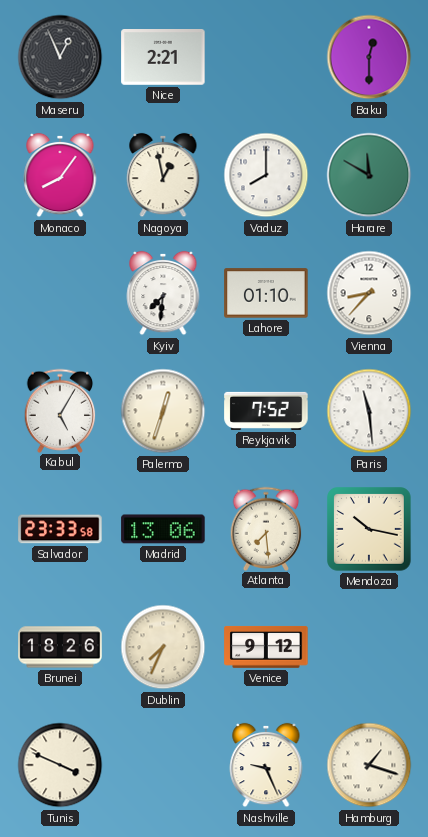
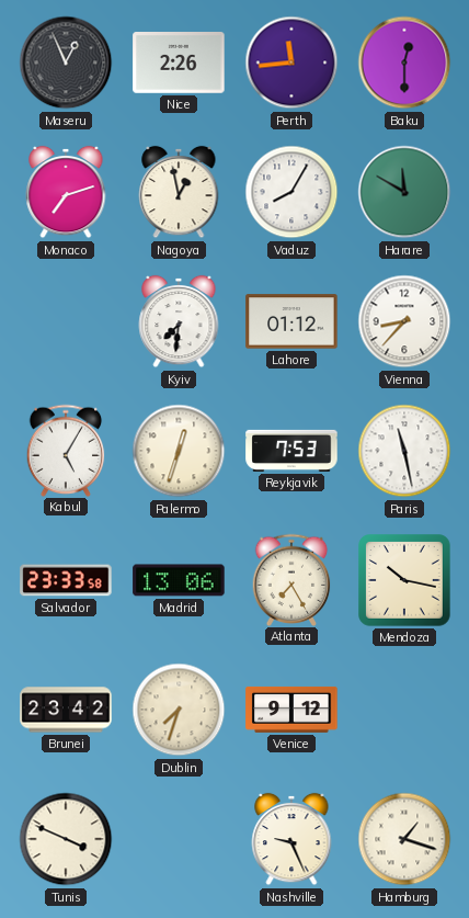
Nice: 2:21 -> 2:26
Perth: none -> 11:44
Monaco: 8:06 -> 7:12
Vaduz: 8:00 -> 8:05
Lahore: 01:10 -> 01:12
Reykjavik: 7:52 -> 7:53
Paris: 11:29 -> 11:28
Atlanta: 7:29 -> 7:25
Brunei: 18:26 -> 23:42
Dublin: 7:34 -> 7:33
